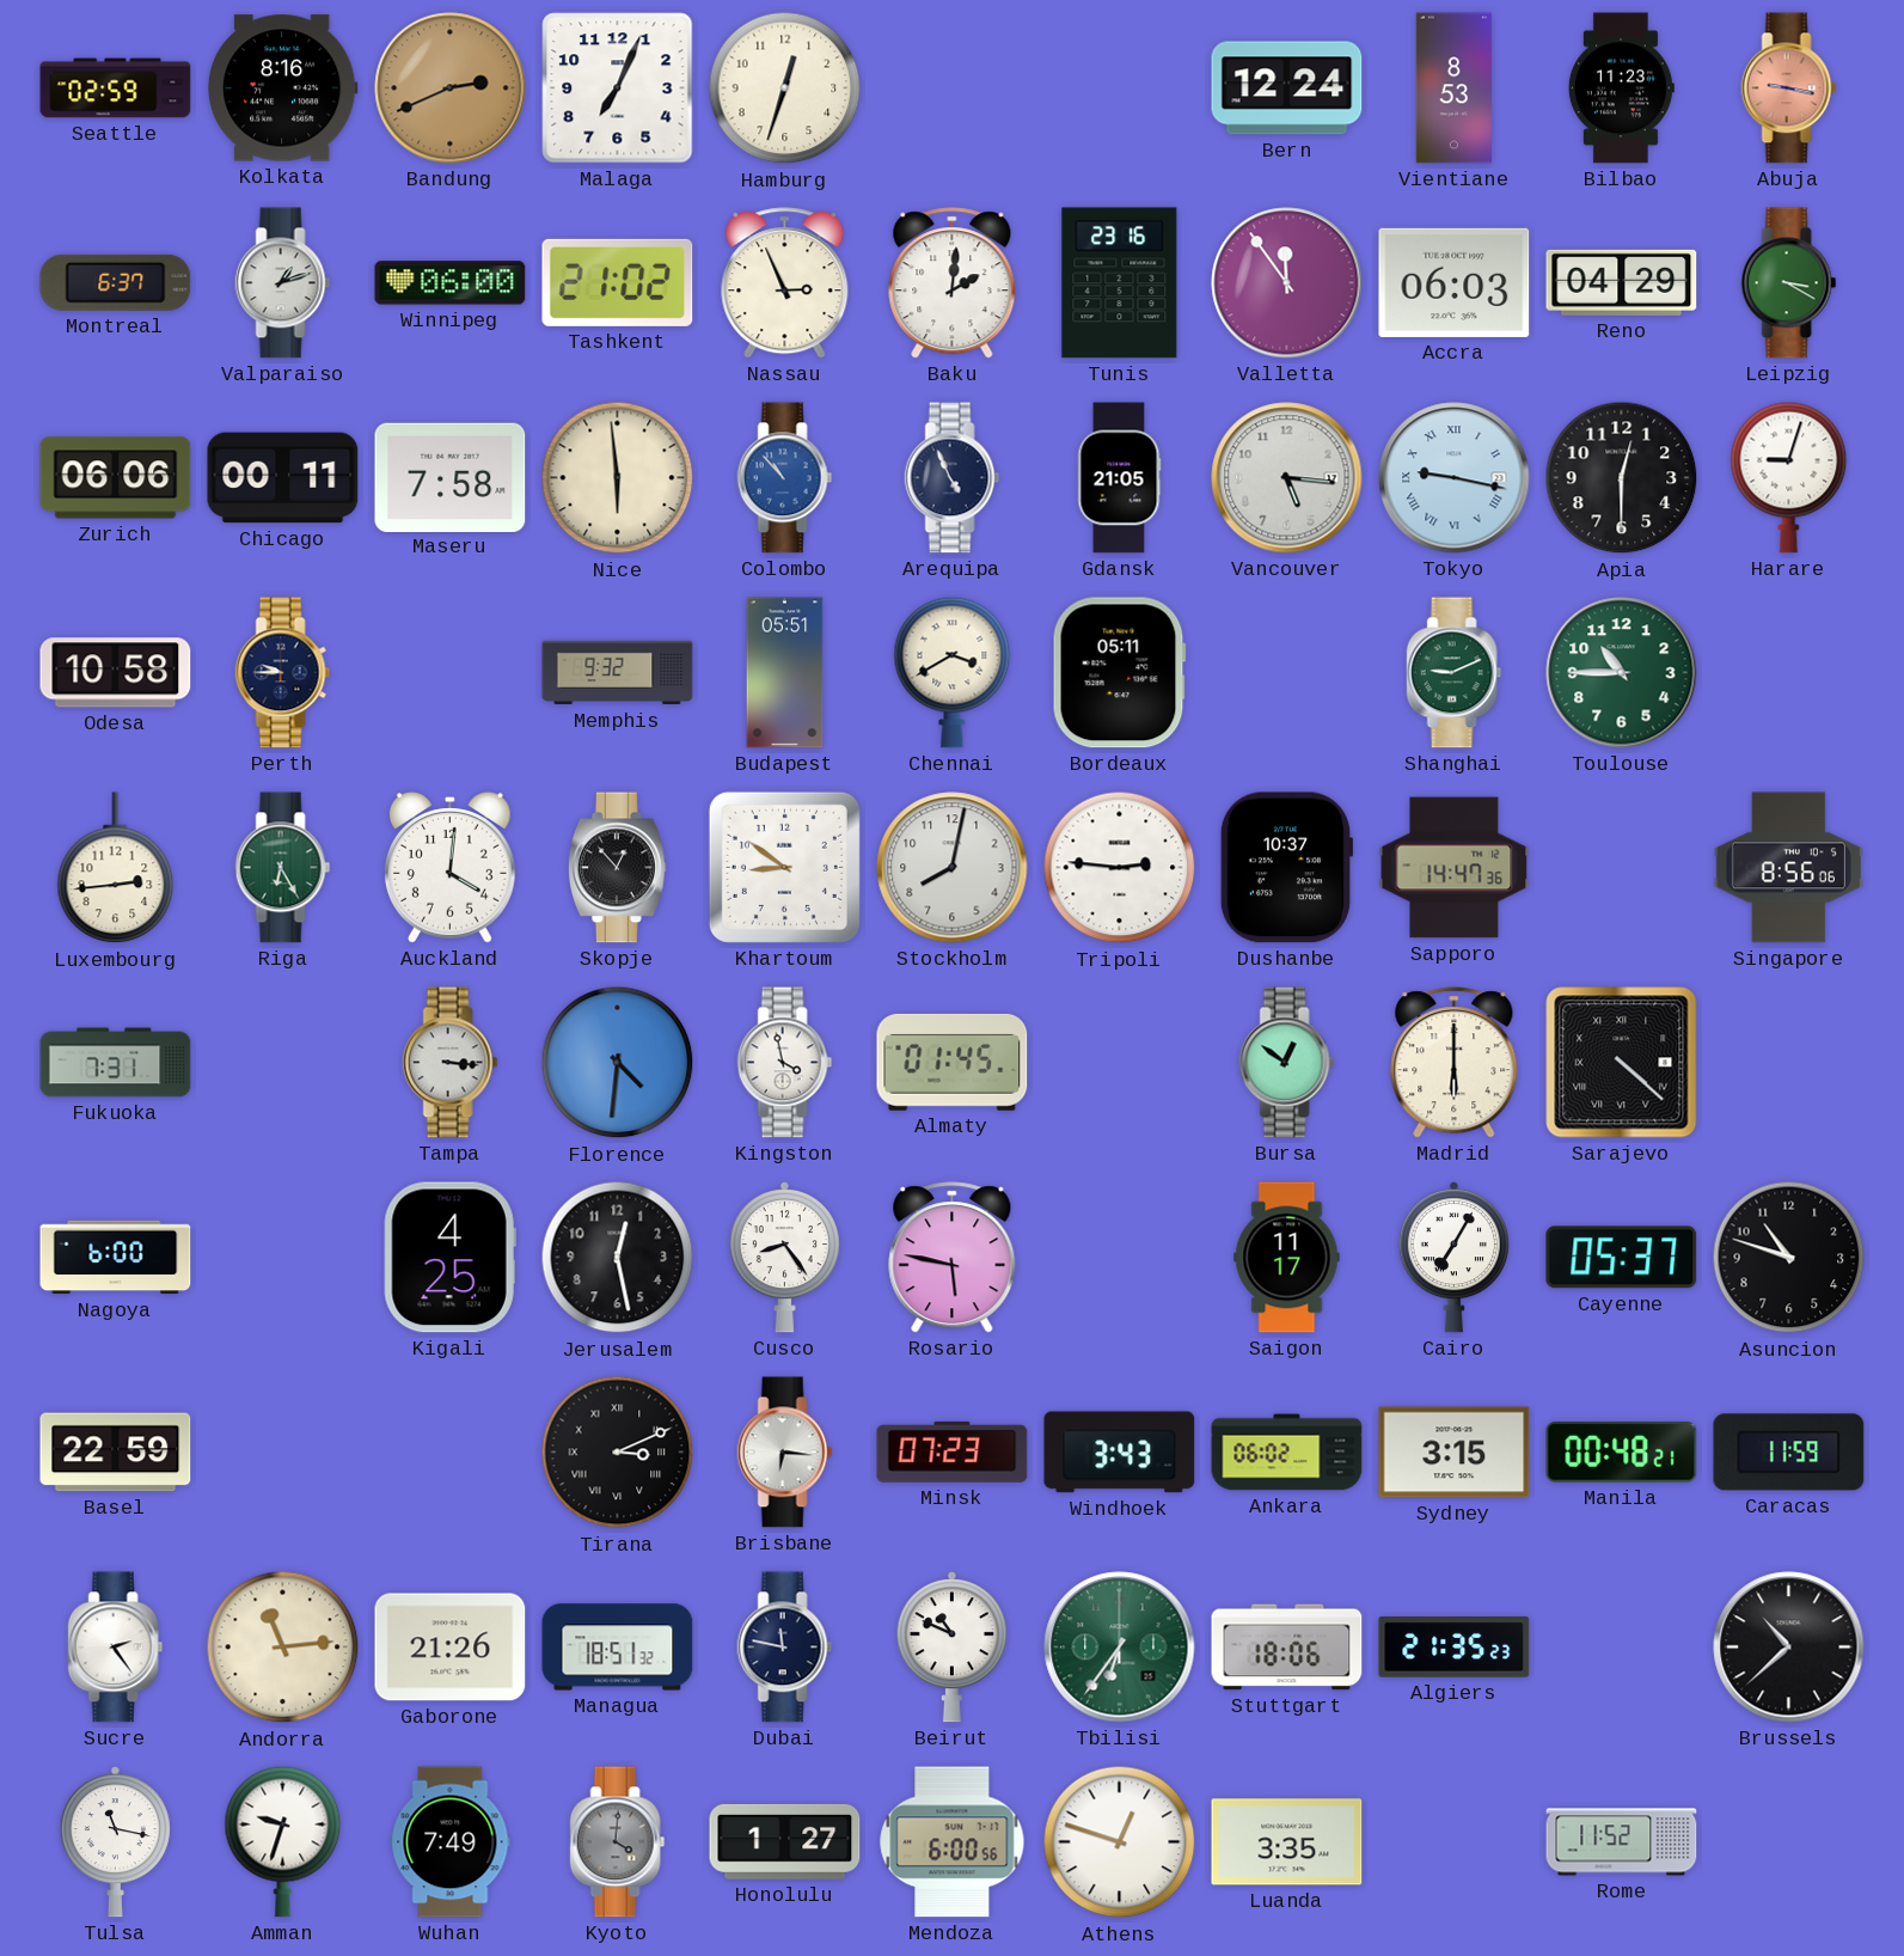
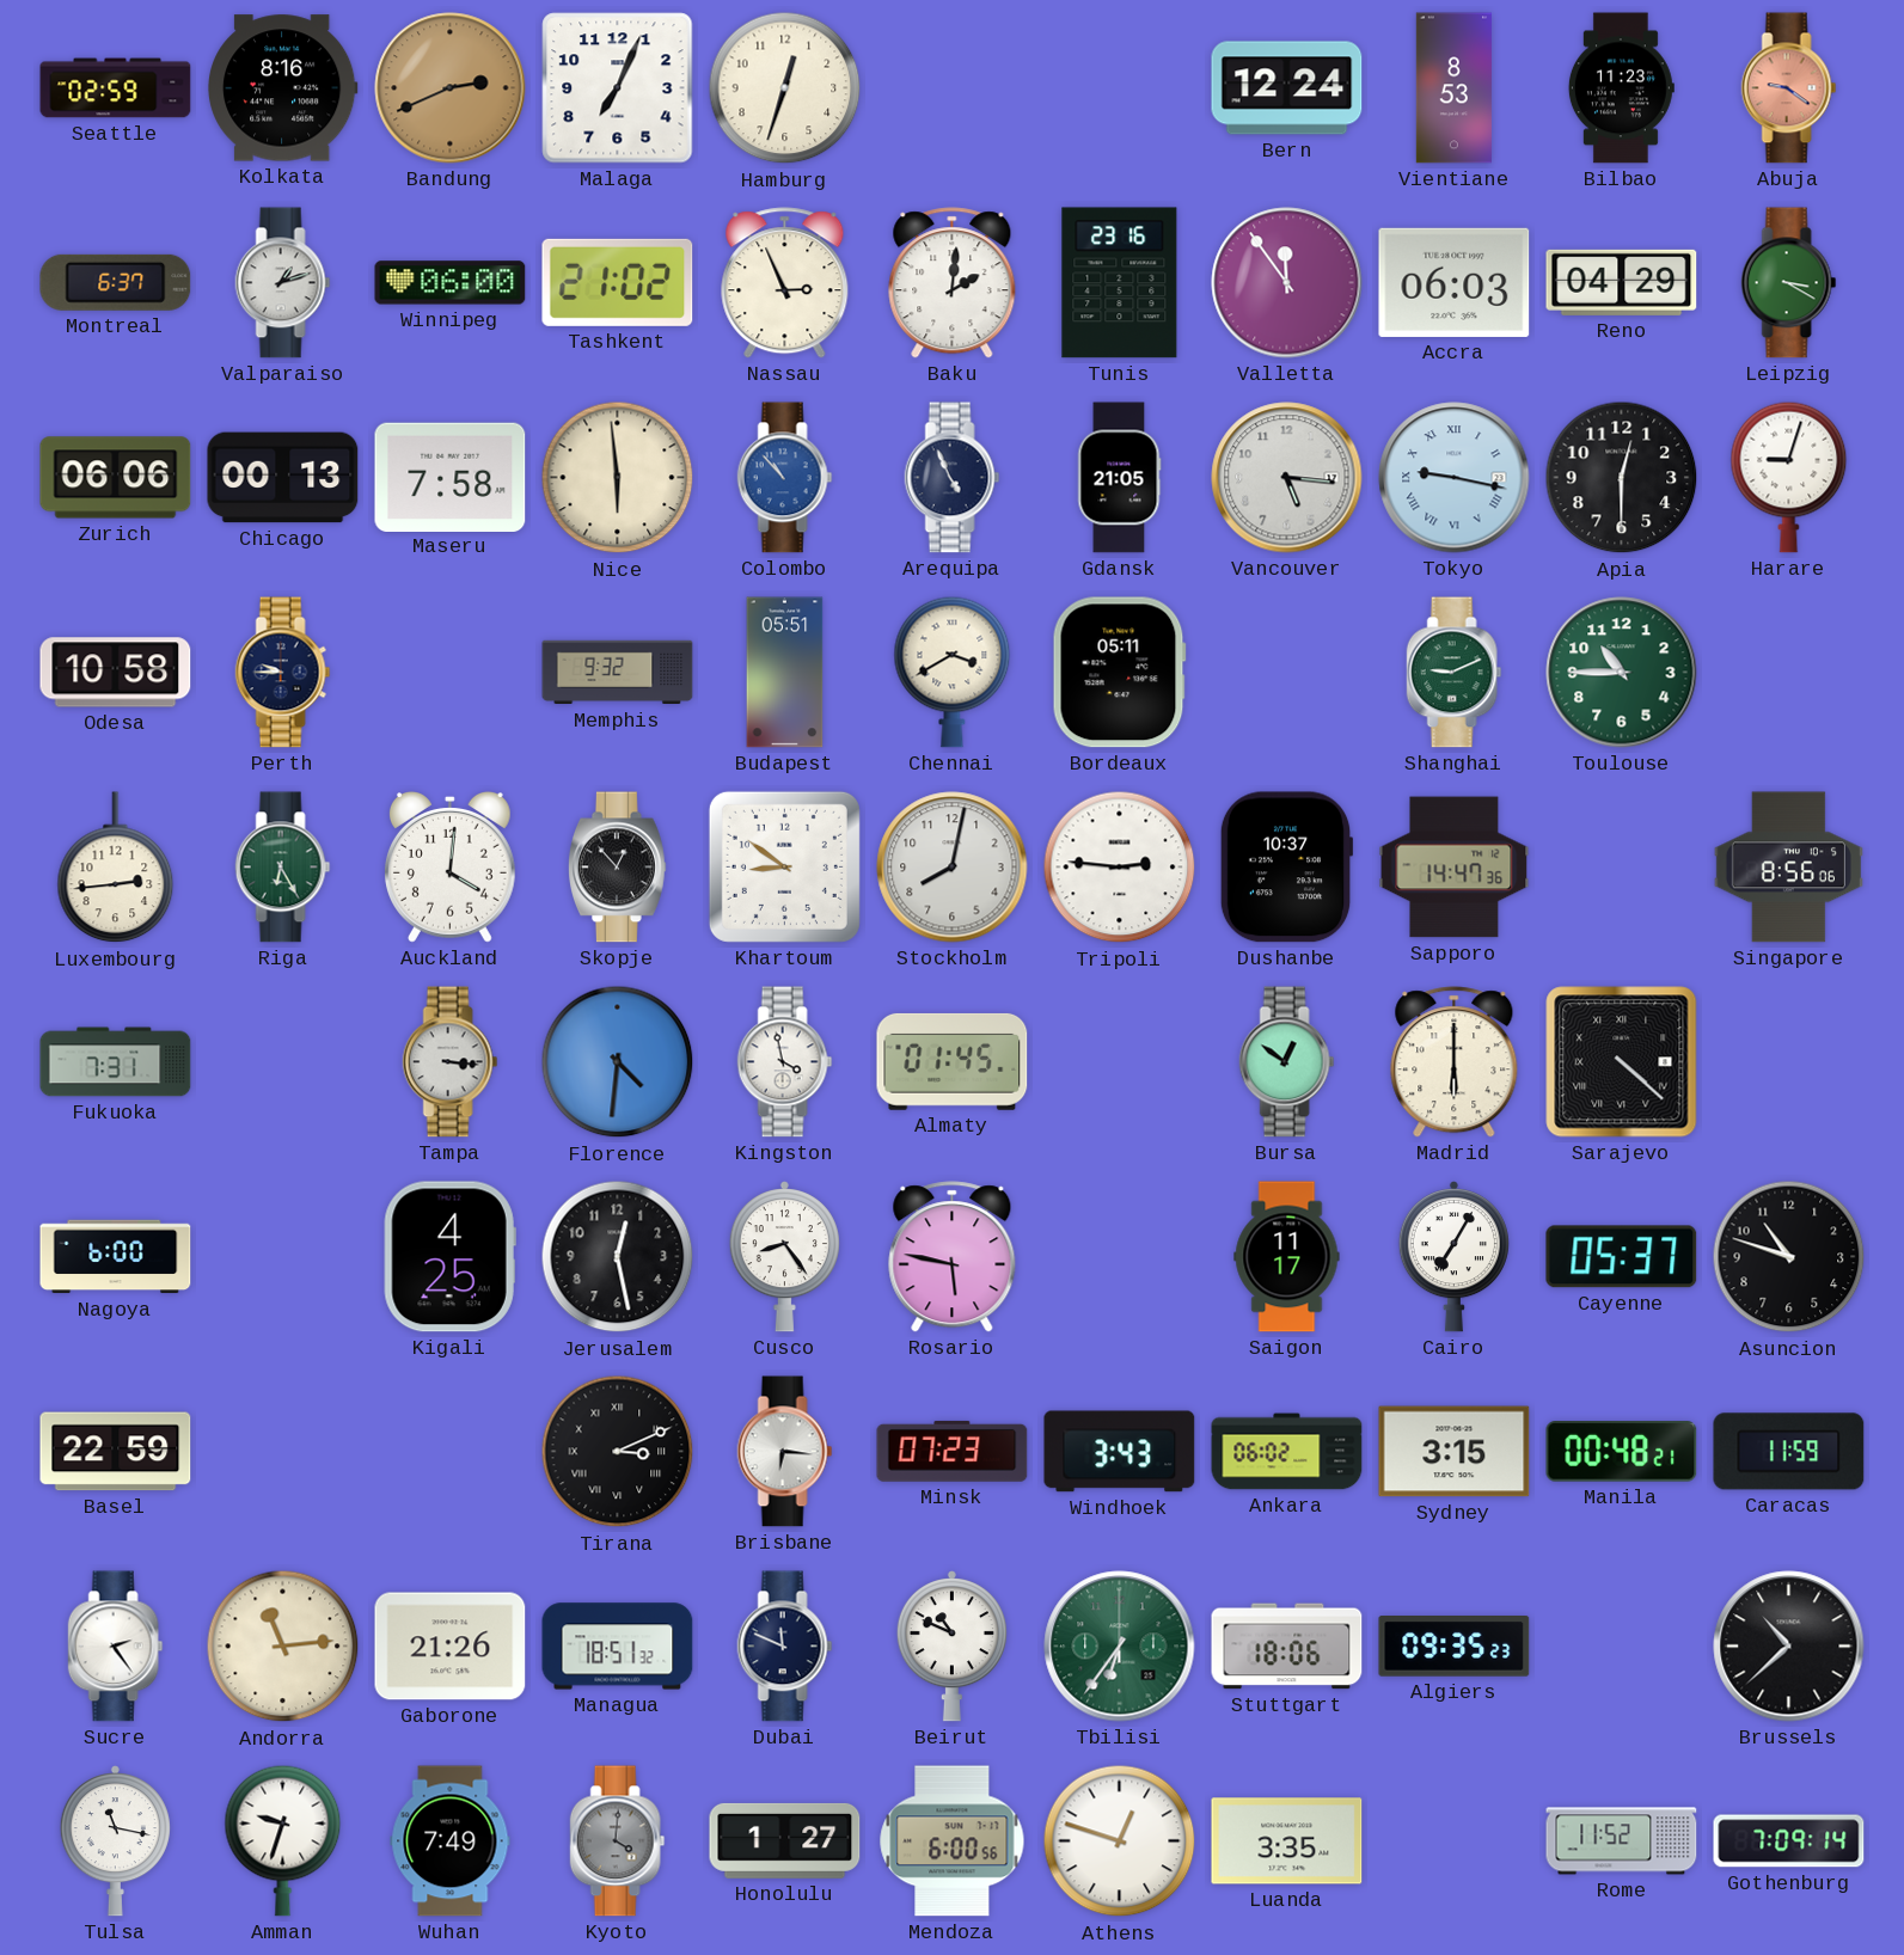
Abuja: 9:17 -> 9:21
Chicago: 00:11 -> 00:13
Dubai: 11:47 -> 11:49
Algiers: 21:35 -> 09:35
Gothenburg: none -> 7:09
